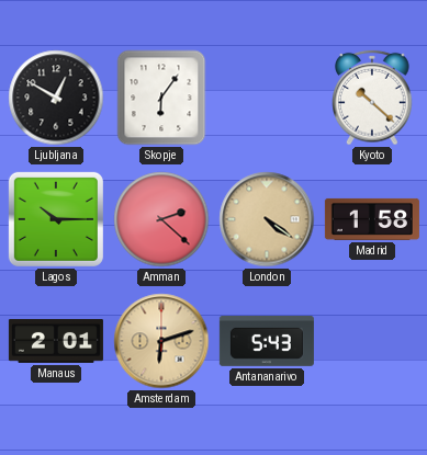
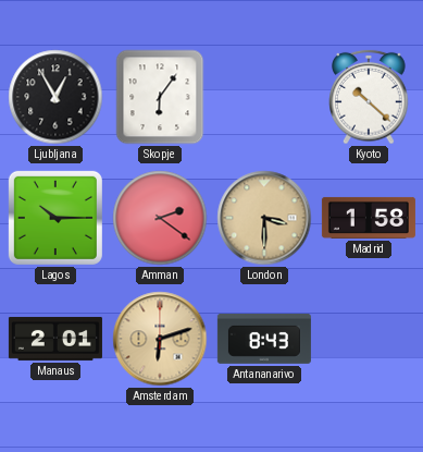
Ljubljana: 12:50 -> 12:55
Amman: 2:22 -> 2:21
London: 4:21 -> 3:30
Antananarivo: 5:43 -> 8:43
